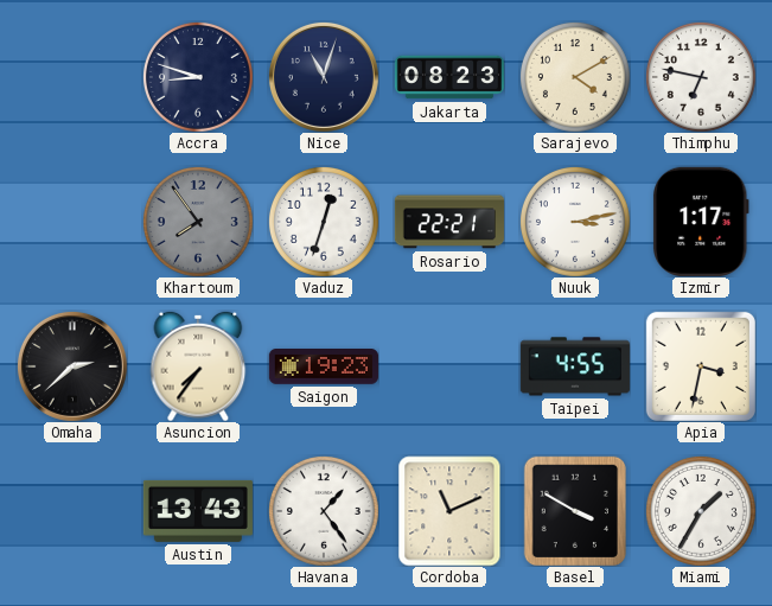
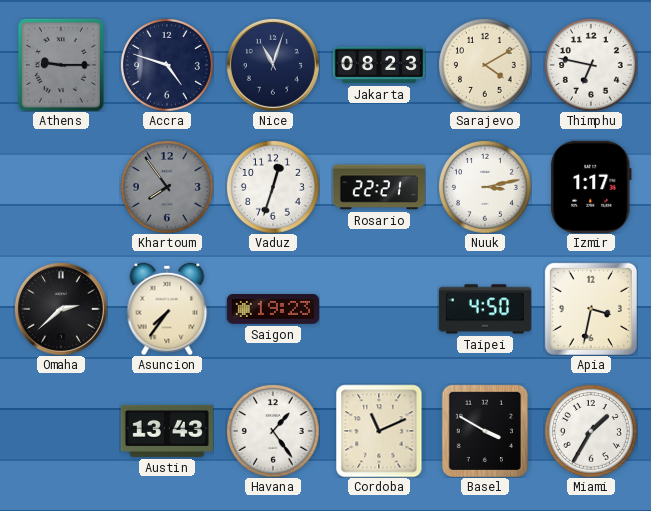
Athens: none -> 9:15
Accra: 8:48 -> 4:48
Taipei: 4:55 -> 4:50
